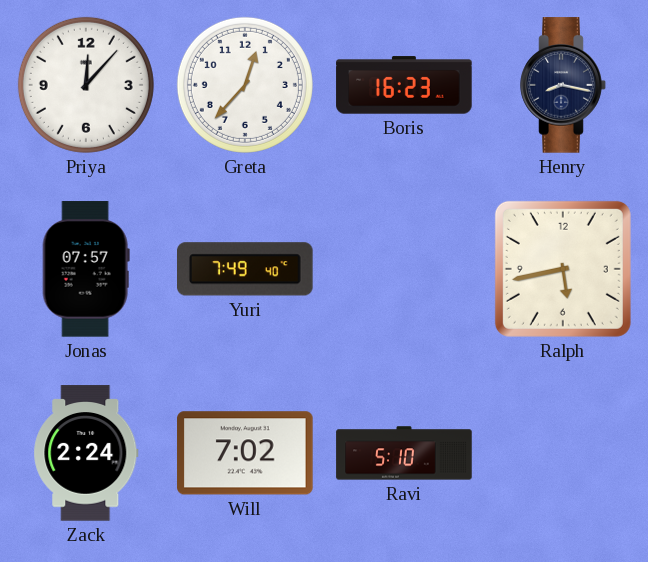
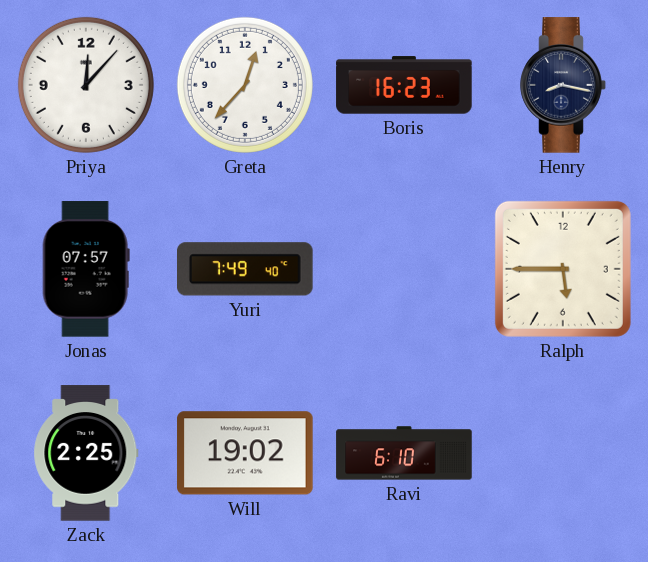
Ralph: 5:43 -> 5:45
Zack: 2:24 -> 2:25
Will: 7:02 -> 19:02
Ravi: 5:10 -> 6:10
